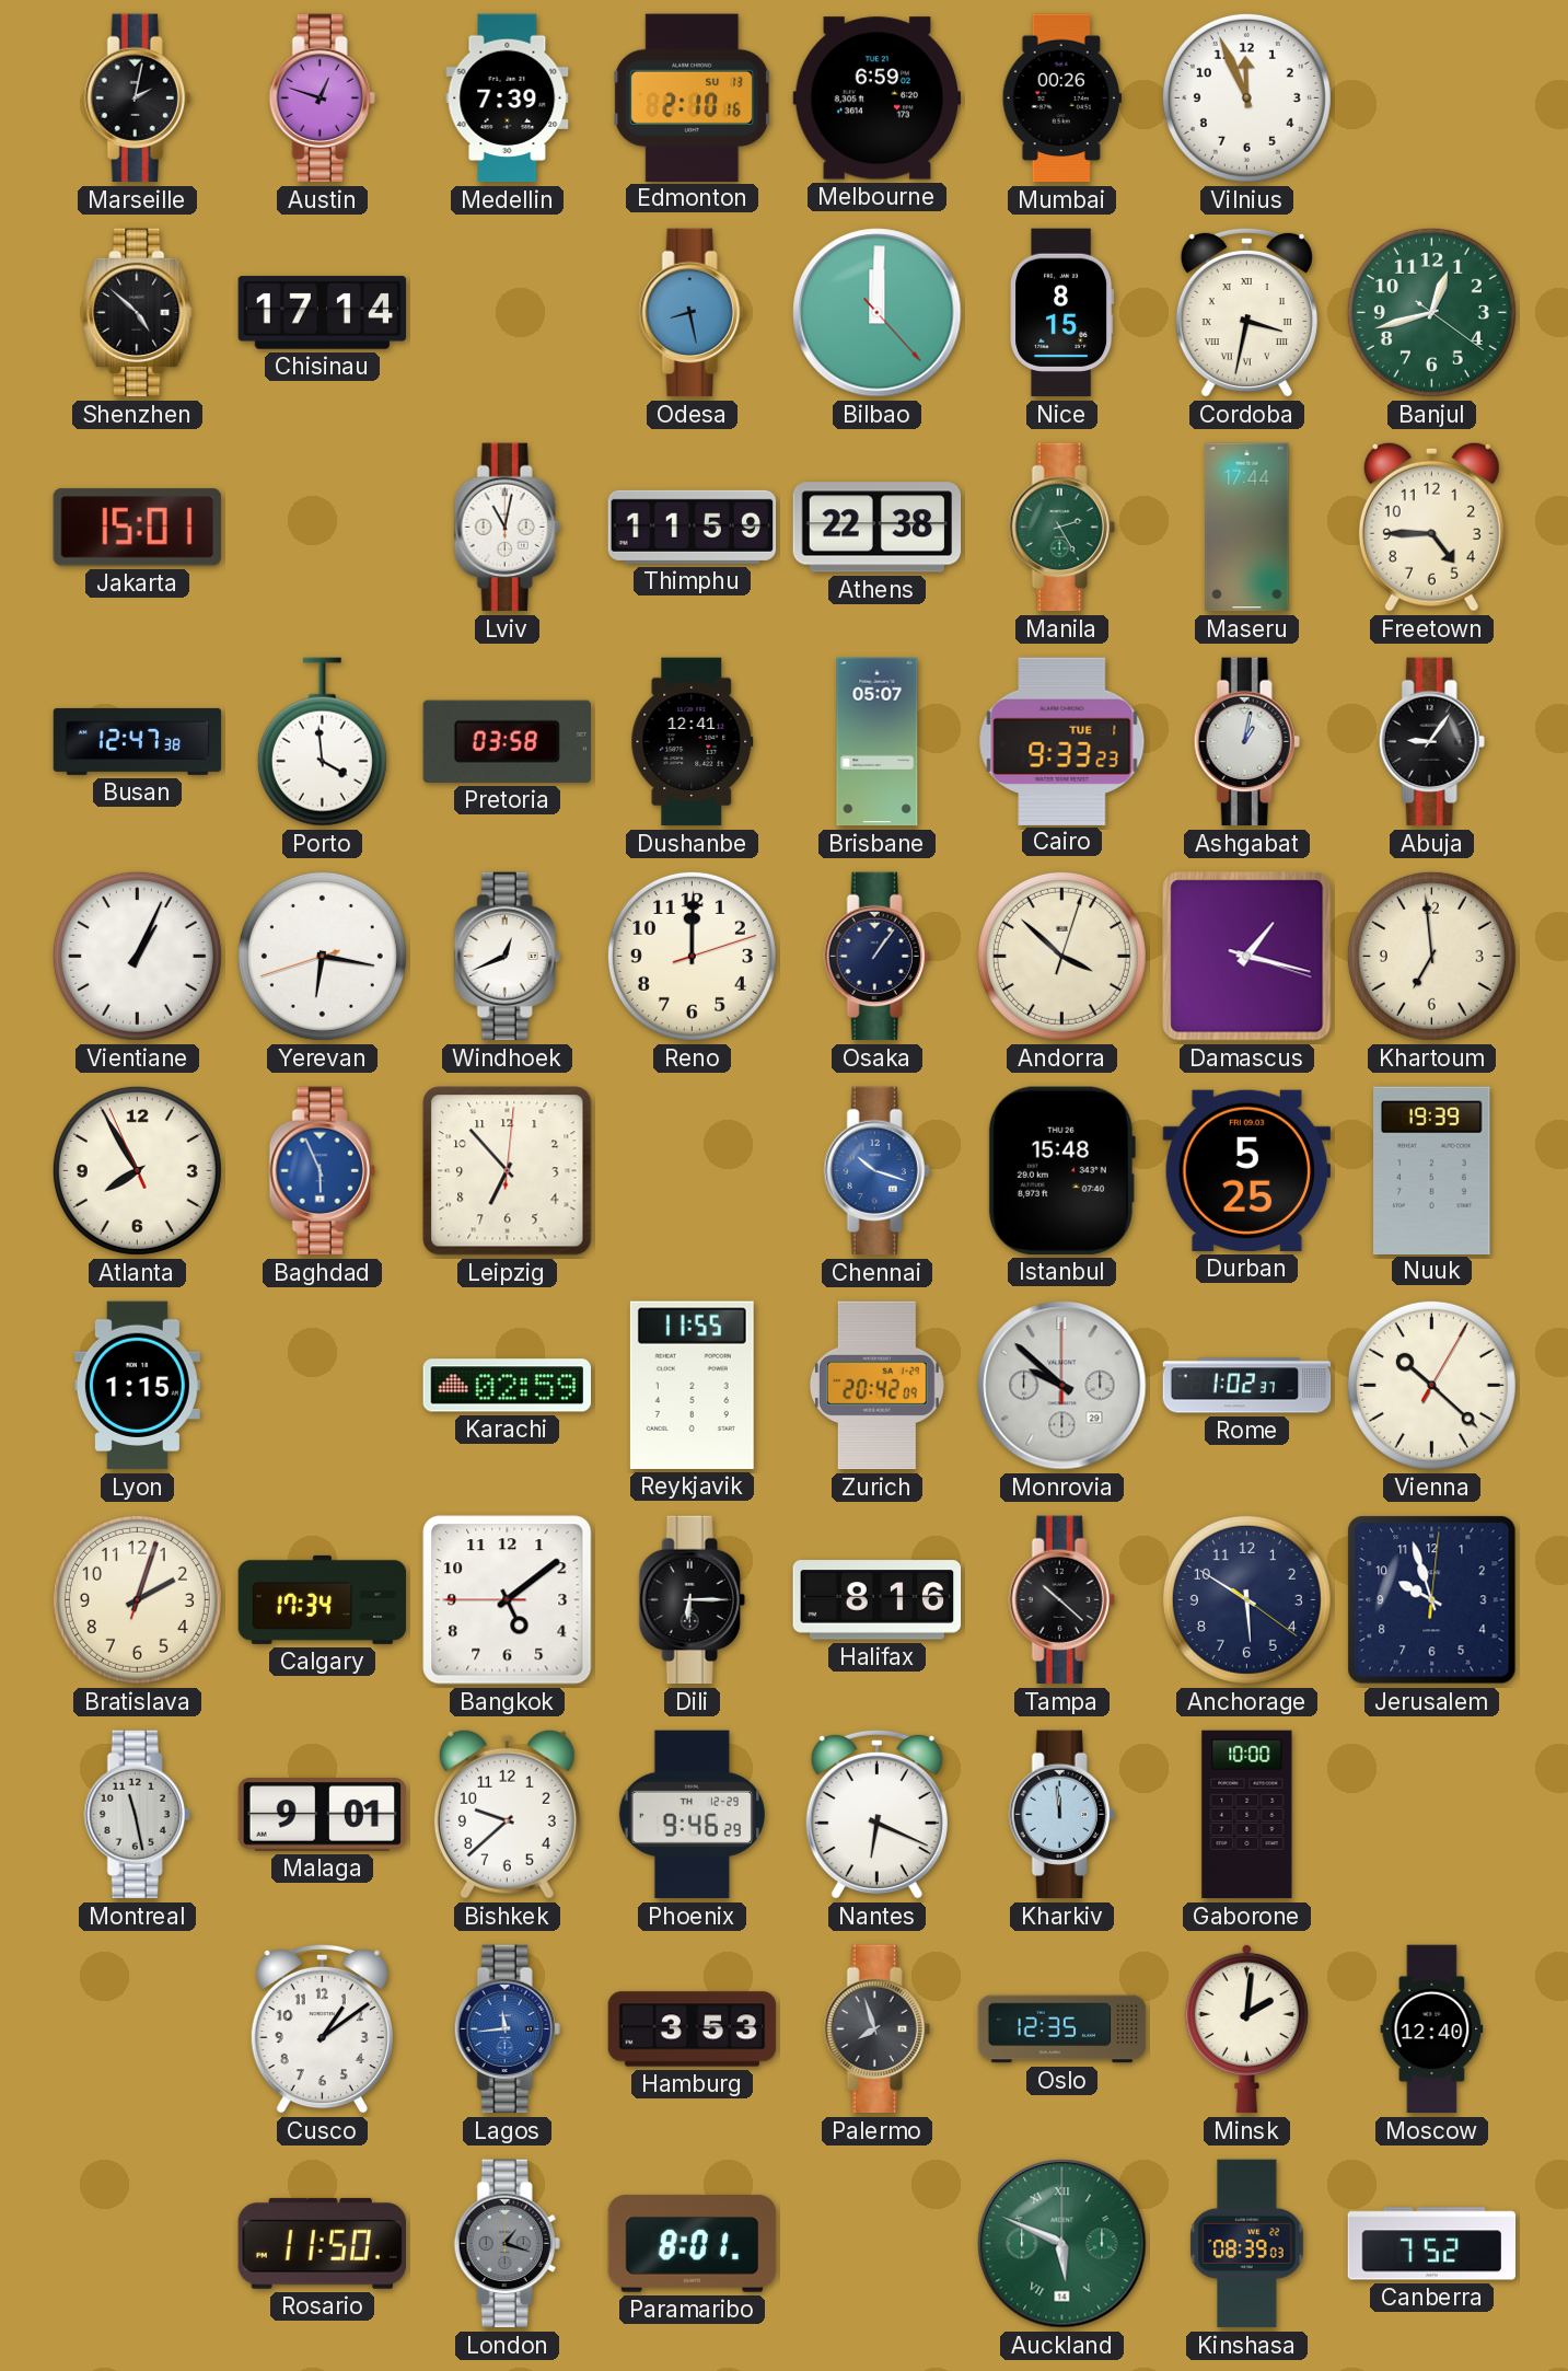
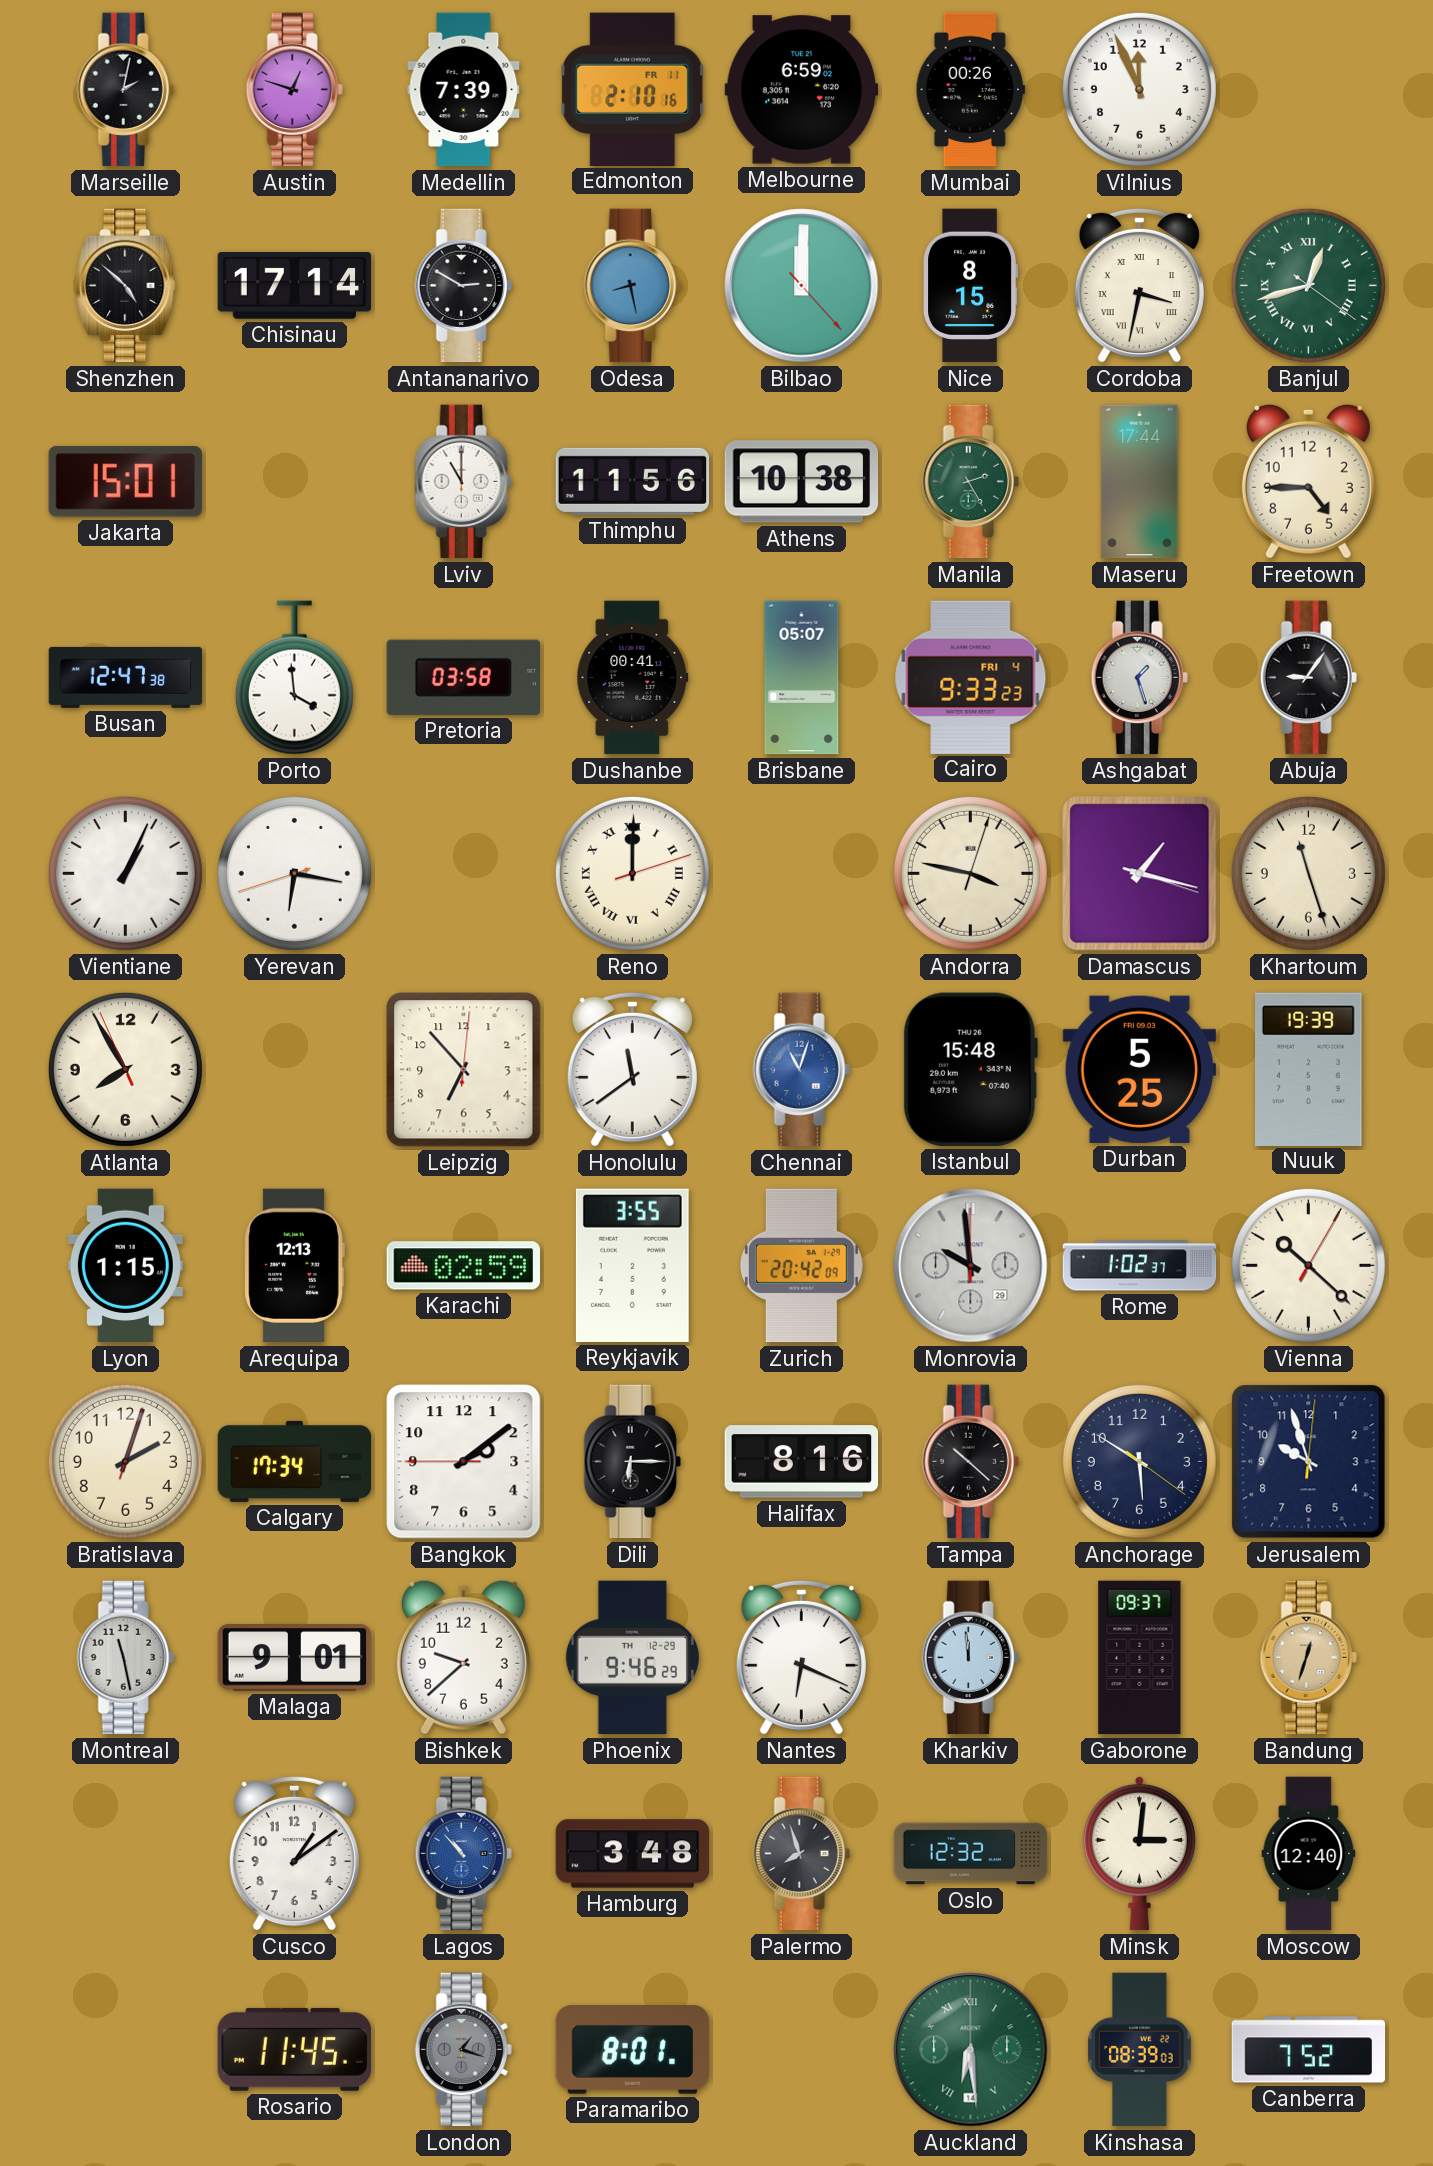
Edmonton date: SU 13 -> FR 11
Antananarivo: none -> 2:50
Banjul numerals: Arabic -> Roman
Lviv: 11:02 -> 11:00
Thimphu: 11:59 -> 11:56
Athens: 22:38 -> 10:38
Dushanbe: 12:41 -> 00:41
Cairo date: TUE 1 -> FRI 4
Ashgabat: 1:02 -> 1:27
Windhoek: 12:41 -> none
Reno numerals: Arabic -> Roman
Osaka: 1:06 -> none
Andorra: 3:52 -> 3:47
Khartoum: 6:59 -> 11:27
Baghdad: 5:56 -> none
Honolulu: none -> 11:39
Chennai: 10:18 -> 11:03
Arequipa: none -> 12:13
Reykjavik: 11:55 -> 3:55
Monrovia: 9:52 -> 9:59
Bangkok: 5:08 -> 2:08
Gaborone: 10:00 -> 09:37
Bandung: none -> 12:33
Lagos: 11:44 -> 10:53
Hamburg: 3:53 -> 3:48
Oslo: 12:35 -> 12:32
Minsk: 2:01 -> 3:01
Rosario: 11:50 -> 11:45
Auckland: 5:49 -> 6:29
